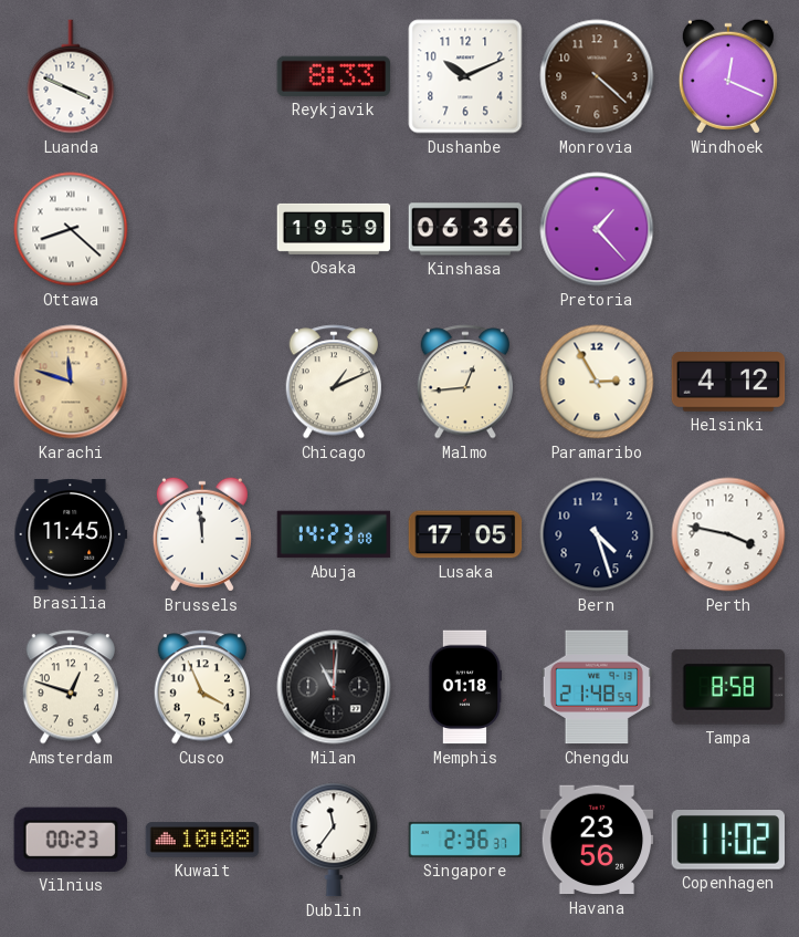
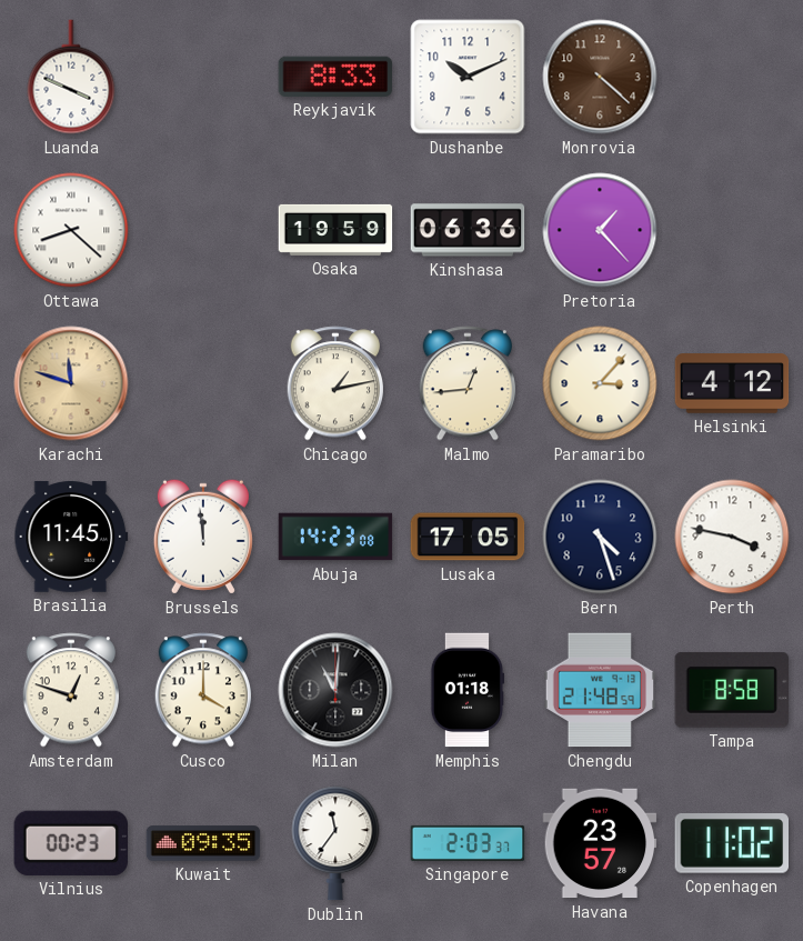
Windhoek: 12:19 -> none
Chicago: 1:11 -> 1:13
Paramaribo: 2:55 -> 3:07
Cusco: 3:56 -> 4:00
Kuwait: 10:08 -> 09:35
Singapore: 2:36 -> 2:03
Havana: 23:56 -> 23:57
